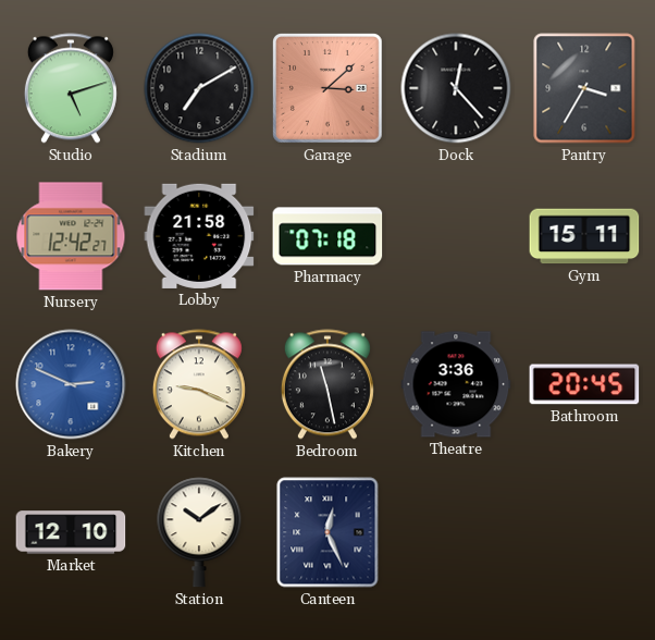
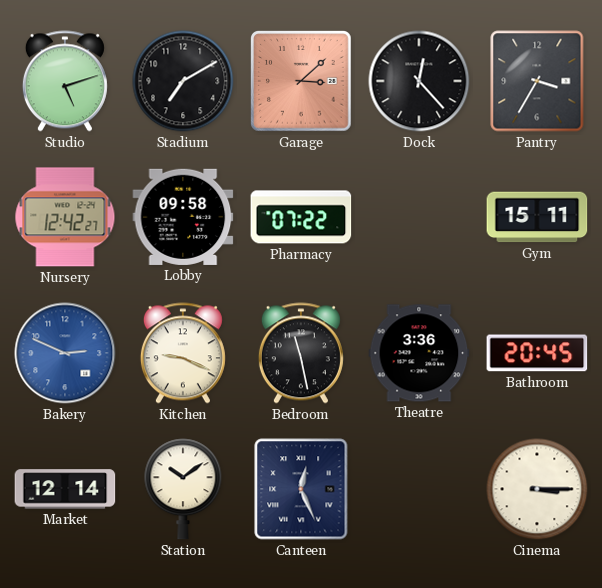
Lobby: 21:58 -> 09:58
Pharmacy: 07:18 -> 07:22
Market: 12:10 -> 12:14
Cinema: none -> 3:15
